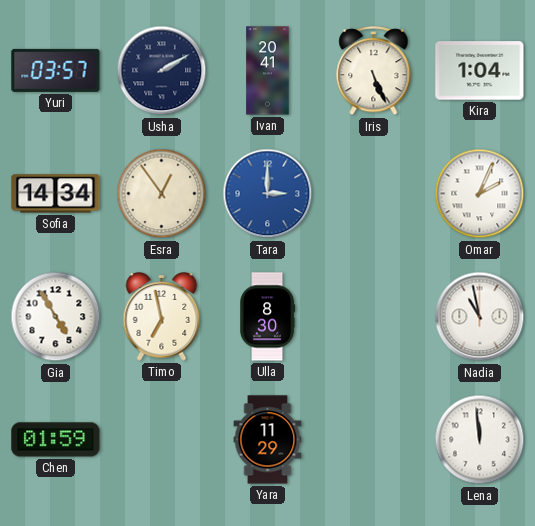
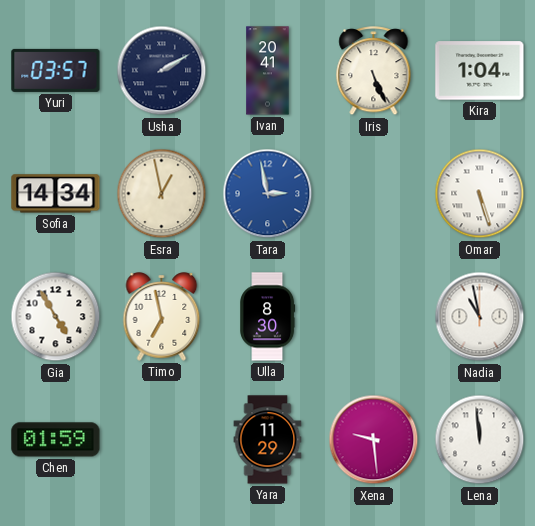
Esra: 12:54 -> 12:58
Tara: 3:00 -> 2:58
Omar: 2:04 -> 5:27
Xena: none -> 9:29
